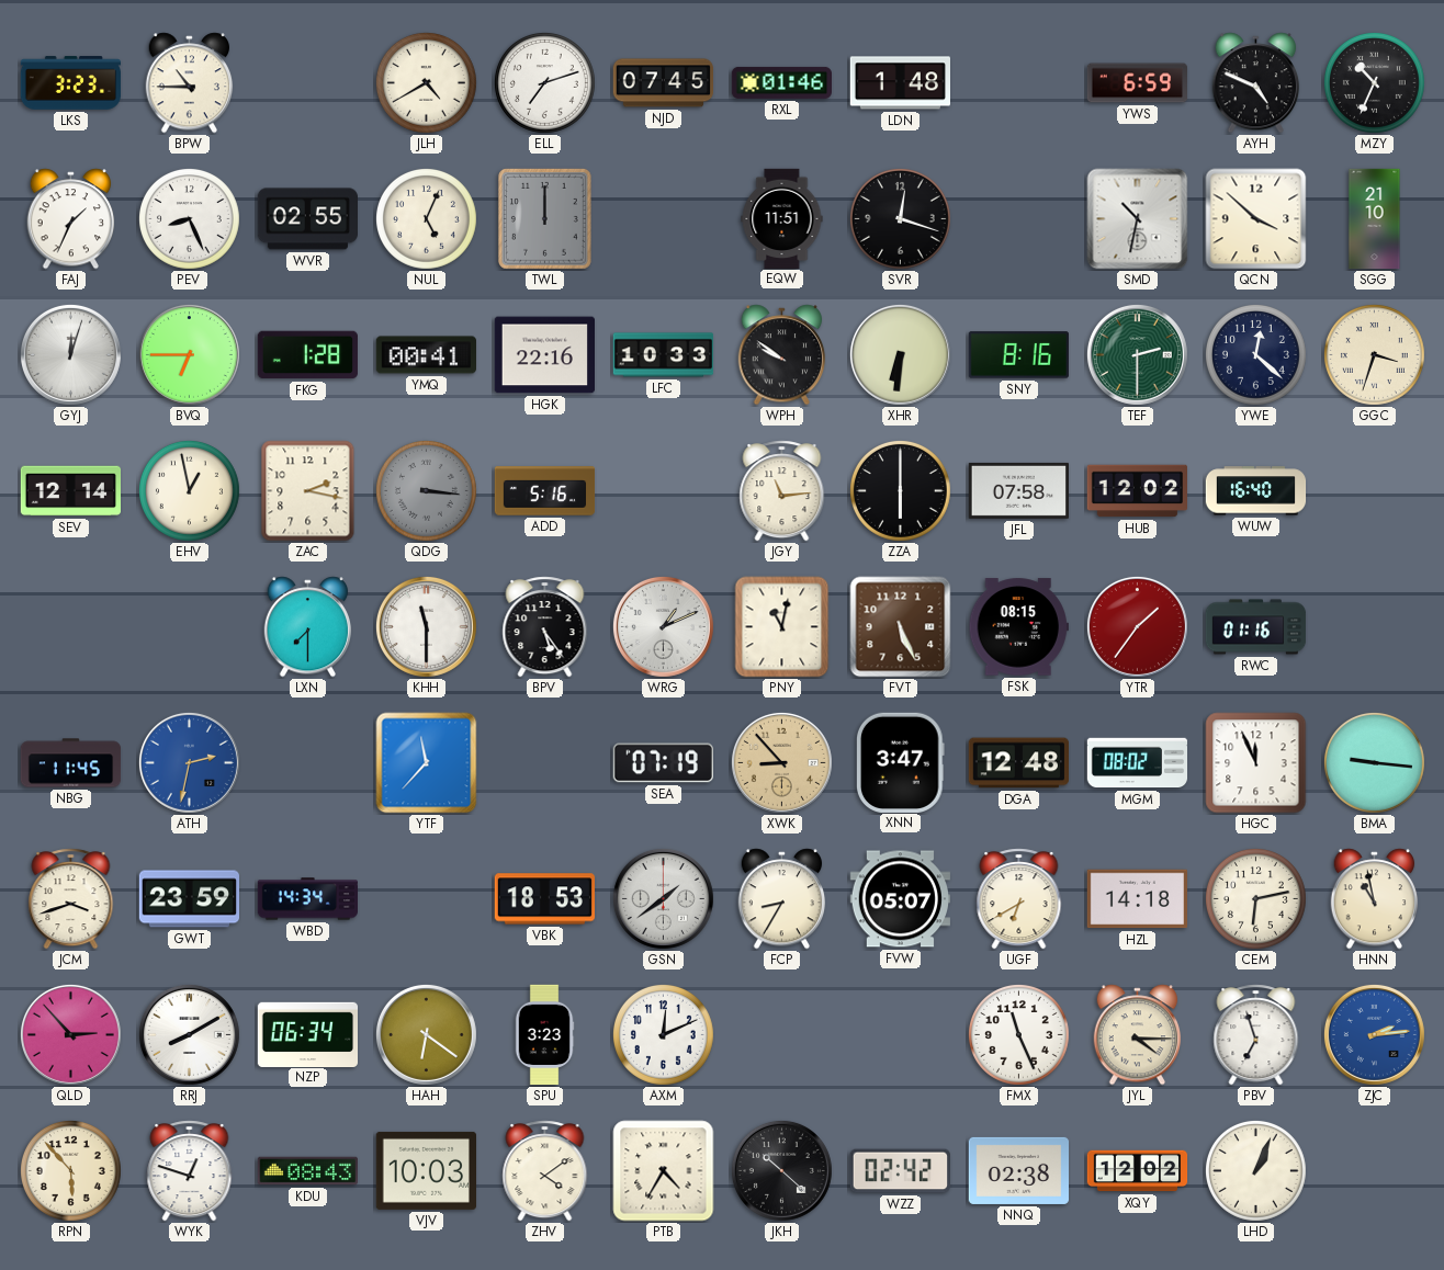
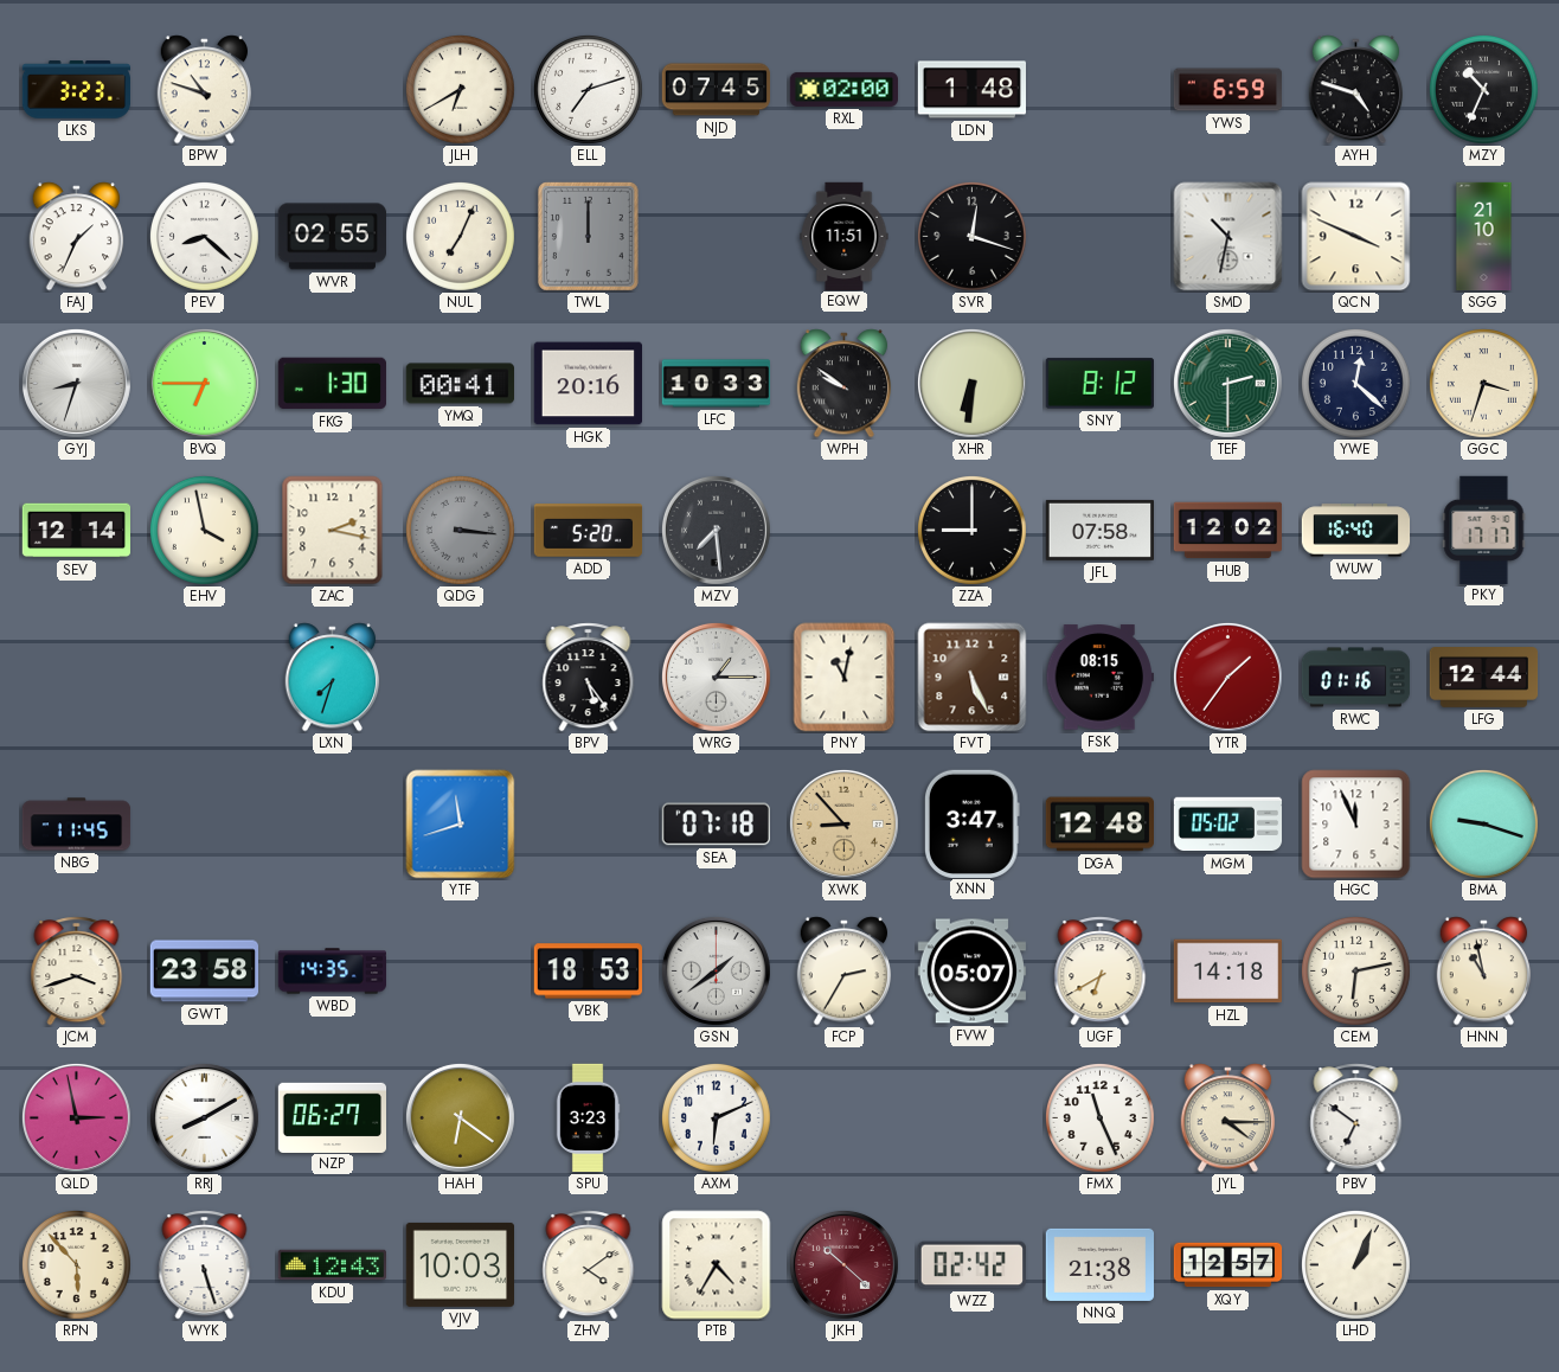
BPW: 10:45 -> 10:48
JLH: 4:40 -> 6:40
RXL: 01:46 -> 02:00
AYH: 4:49 -> 4:48
PEV: 8:26 -> 8:22
NUL: 5:04 -> 7:04
QCN: 3:52 -> 3:49
GYJ: 12:03 -> 8:33
FKG: 1:28 -> 1:30
HGK: 22:16 -> 20:16
SNY: 8:16 -> 8:12
EHV: 12:58 -> 3:58
ADD: 5:16 -> 5:20
MZV: none -> 7:29
JGY: 11:14 -> none
ZZA: 6:00 -> 9:00
PKY: none -> 17:17
LXN: 7:30 -> 7:33
KHH: 11:30 -> none
WRG: 1:11 -> 1:15
LFG: none -> 12:44
ATH: 2:32 -> none
YTF: 11:37 -> 11:42
SEA: 07:19 -> 07:18
MGM: 08:02 -> 05:02
BMA: 9:16 -> 9:18
GWT: 23:59 -> 23:58
WBD: 14:34 -> 14:35
FCP: 8:35 -> 2:35
QLD: 2:53 -> 2:58
NZP: 06:34 -> 06:27
AXM: 12:11 -> 6:11
PBV: 6:57 -> 6:51
ZJC: 2:14 -> none
WYK: 12:48 -> 5:27
KDU: 08:43 -> 12:43
JKH dial: black -> burgundy
NNQ: 02:38 -> 21:38
XQY: 12:02 -> 12:57
